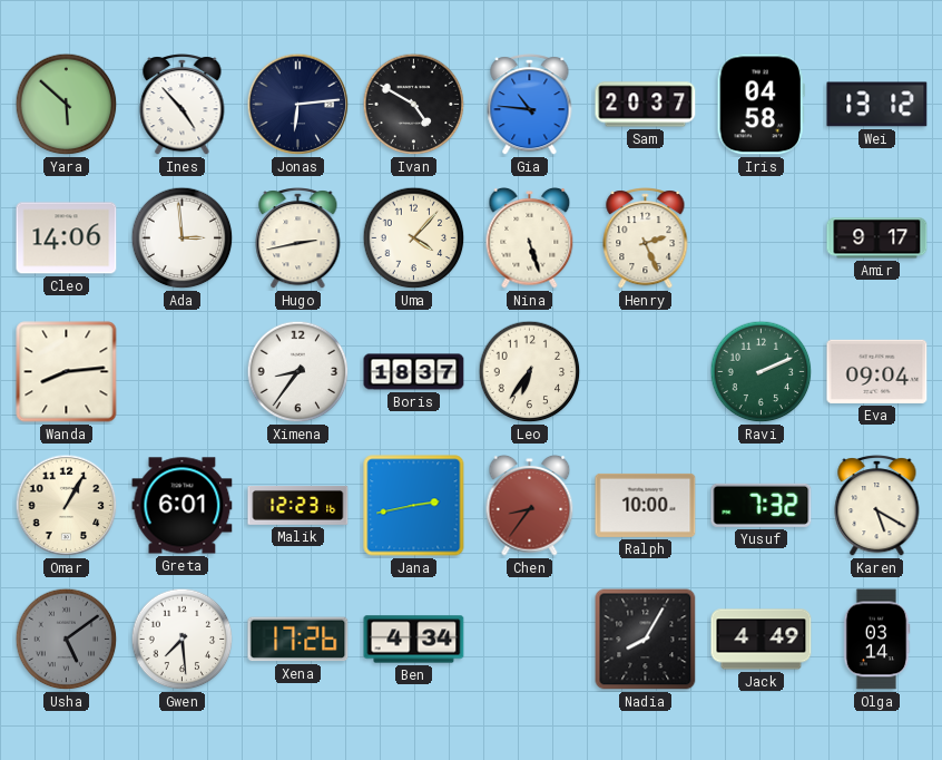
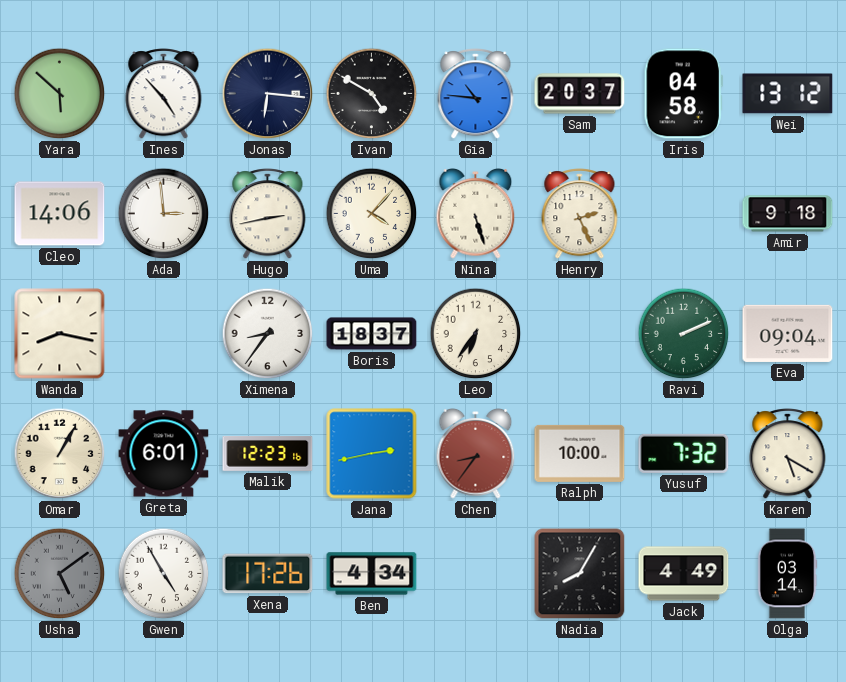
Jonas: 6:14 -> 6:16
Amir: 9:17 -> 9:18
Wanda: 8:14 -> 8:17
Gwen: 7:29 -> 4:55
